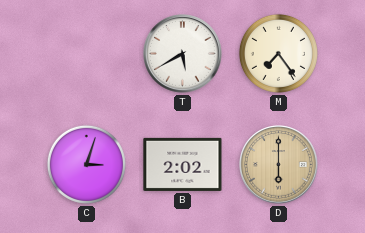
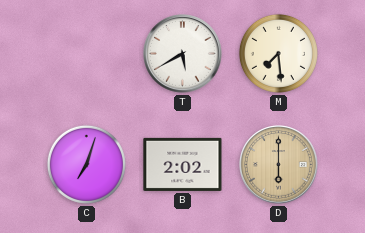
M: 7:24 -> 7:29
C: 3:03 -> 7:03
